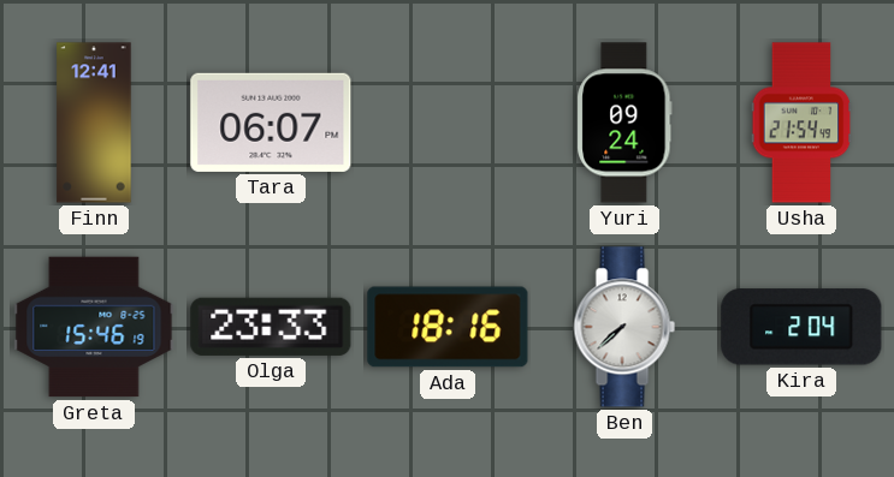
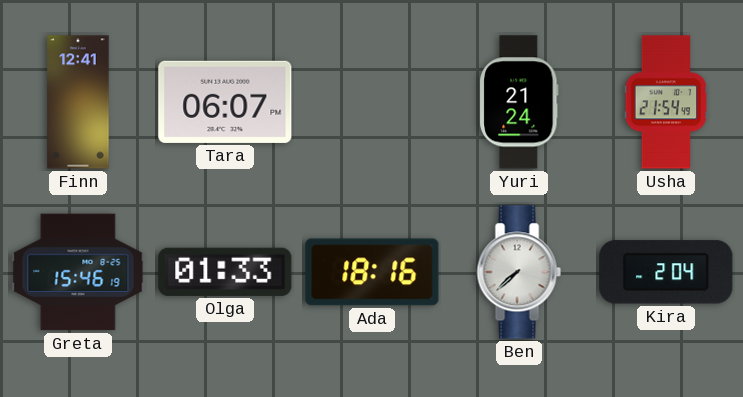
Yuri: 09:24 -> 21:24
Olga: 23:33 -> 01:33
